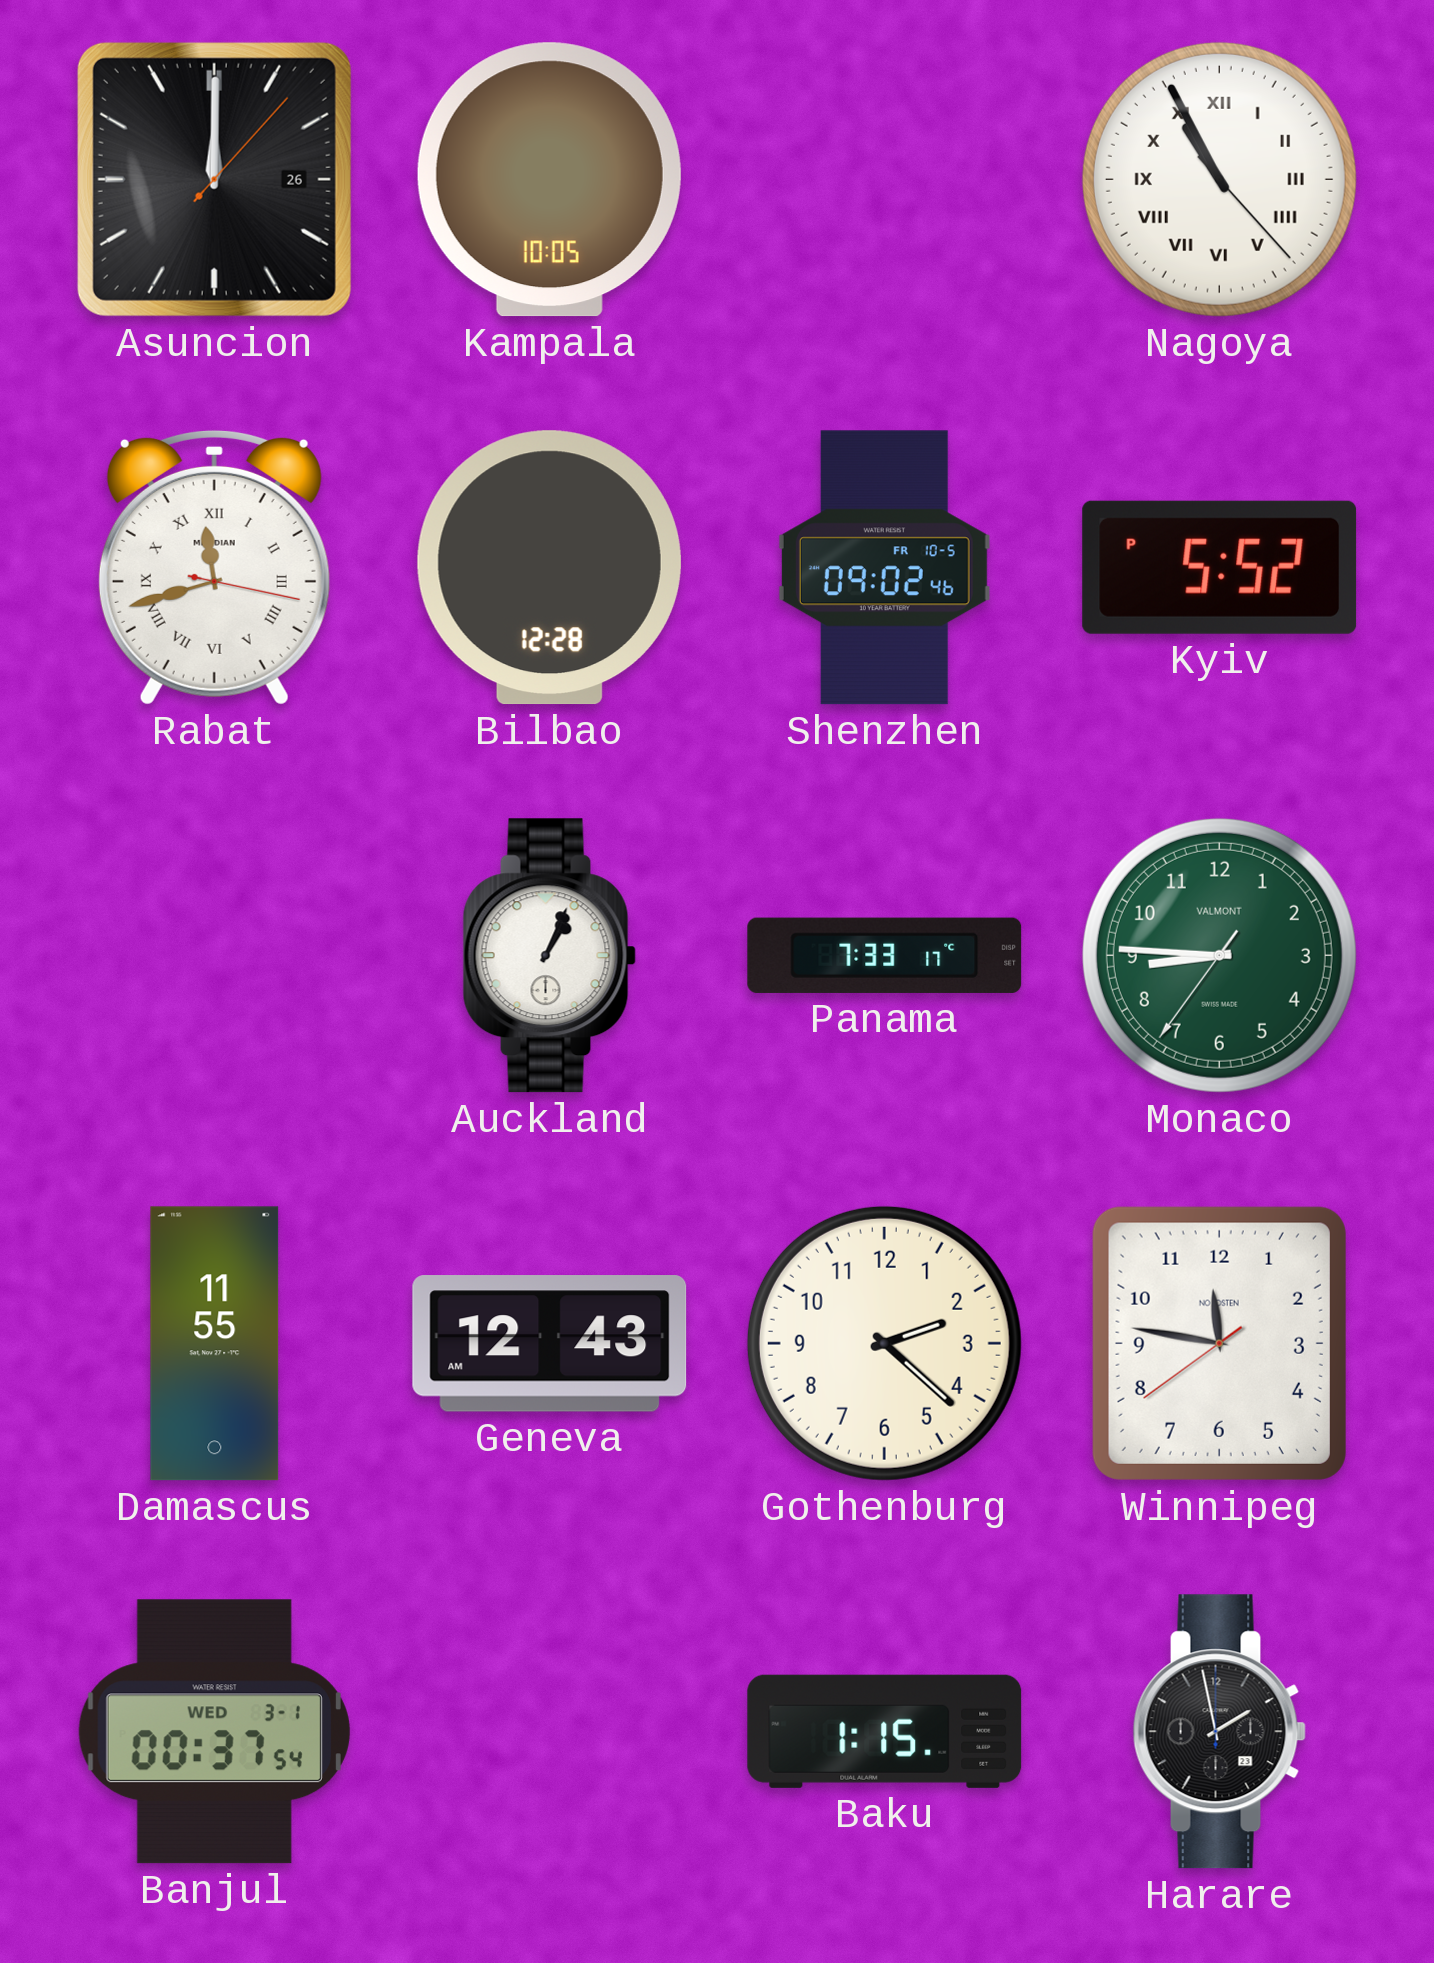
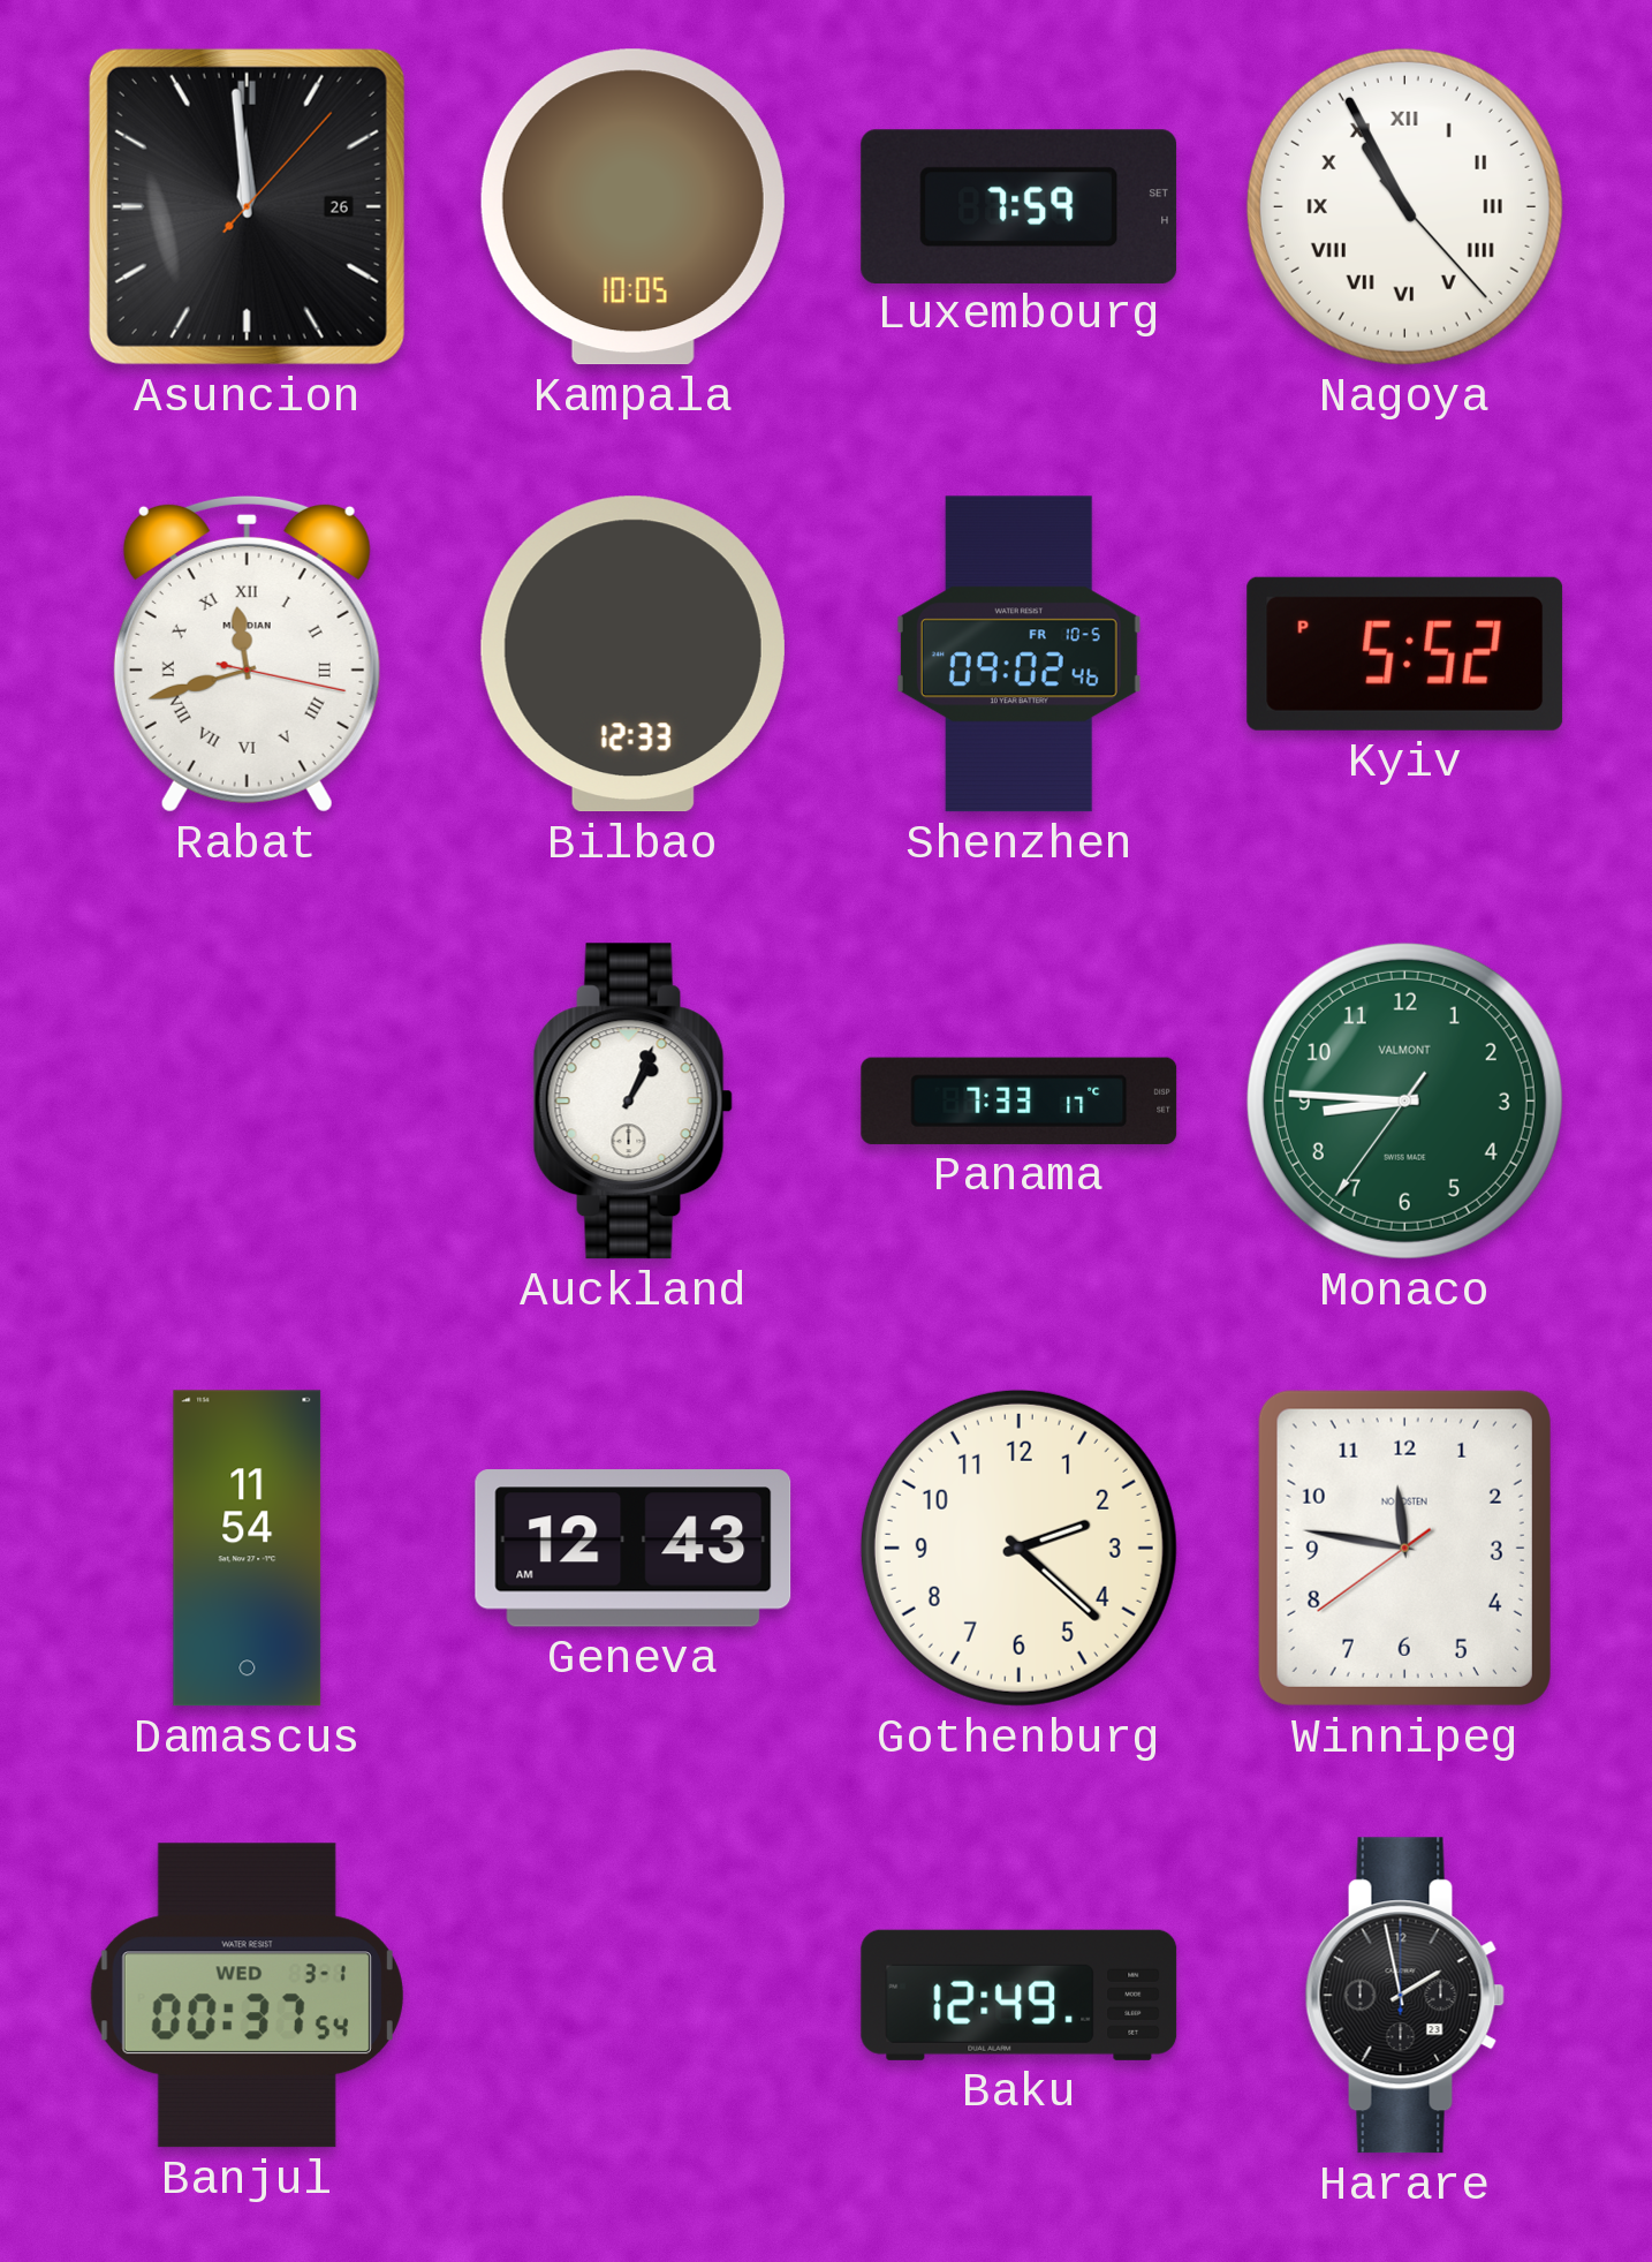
Asuncion: 12:00 -> 11:59
Luxembourg: none -> 7:59
Bilbao: 12:28 -> 12:33
Damascus: 11:55 -> 11:54
Baku: 1:15 -> 12:49
